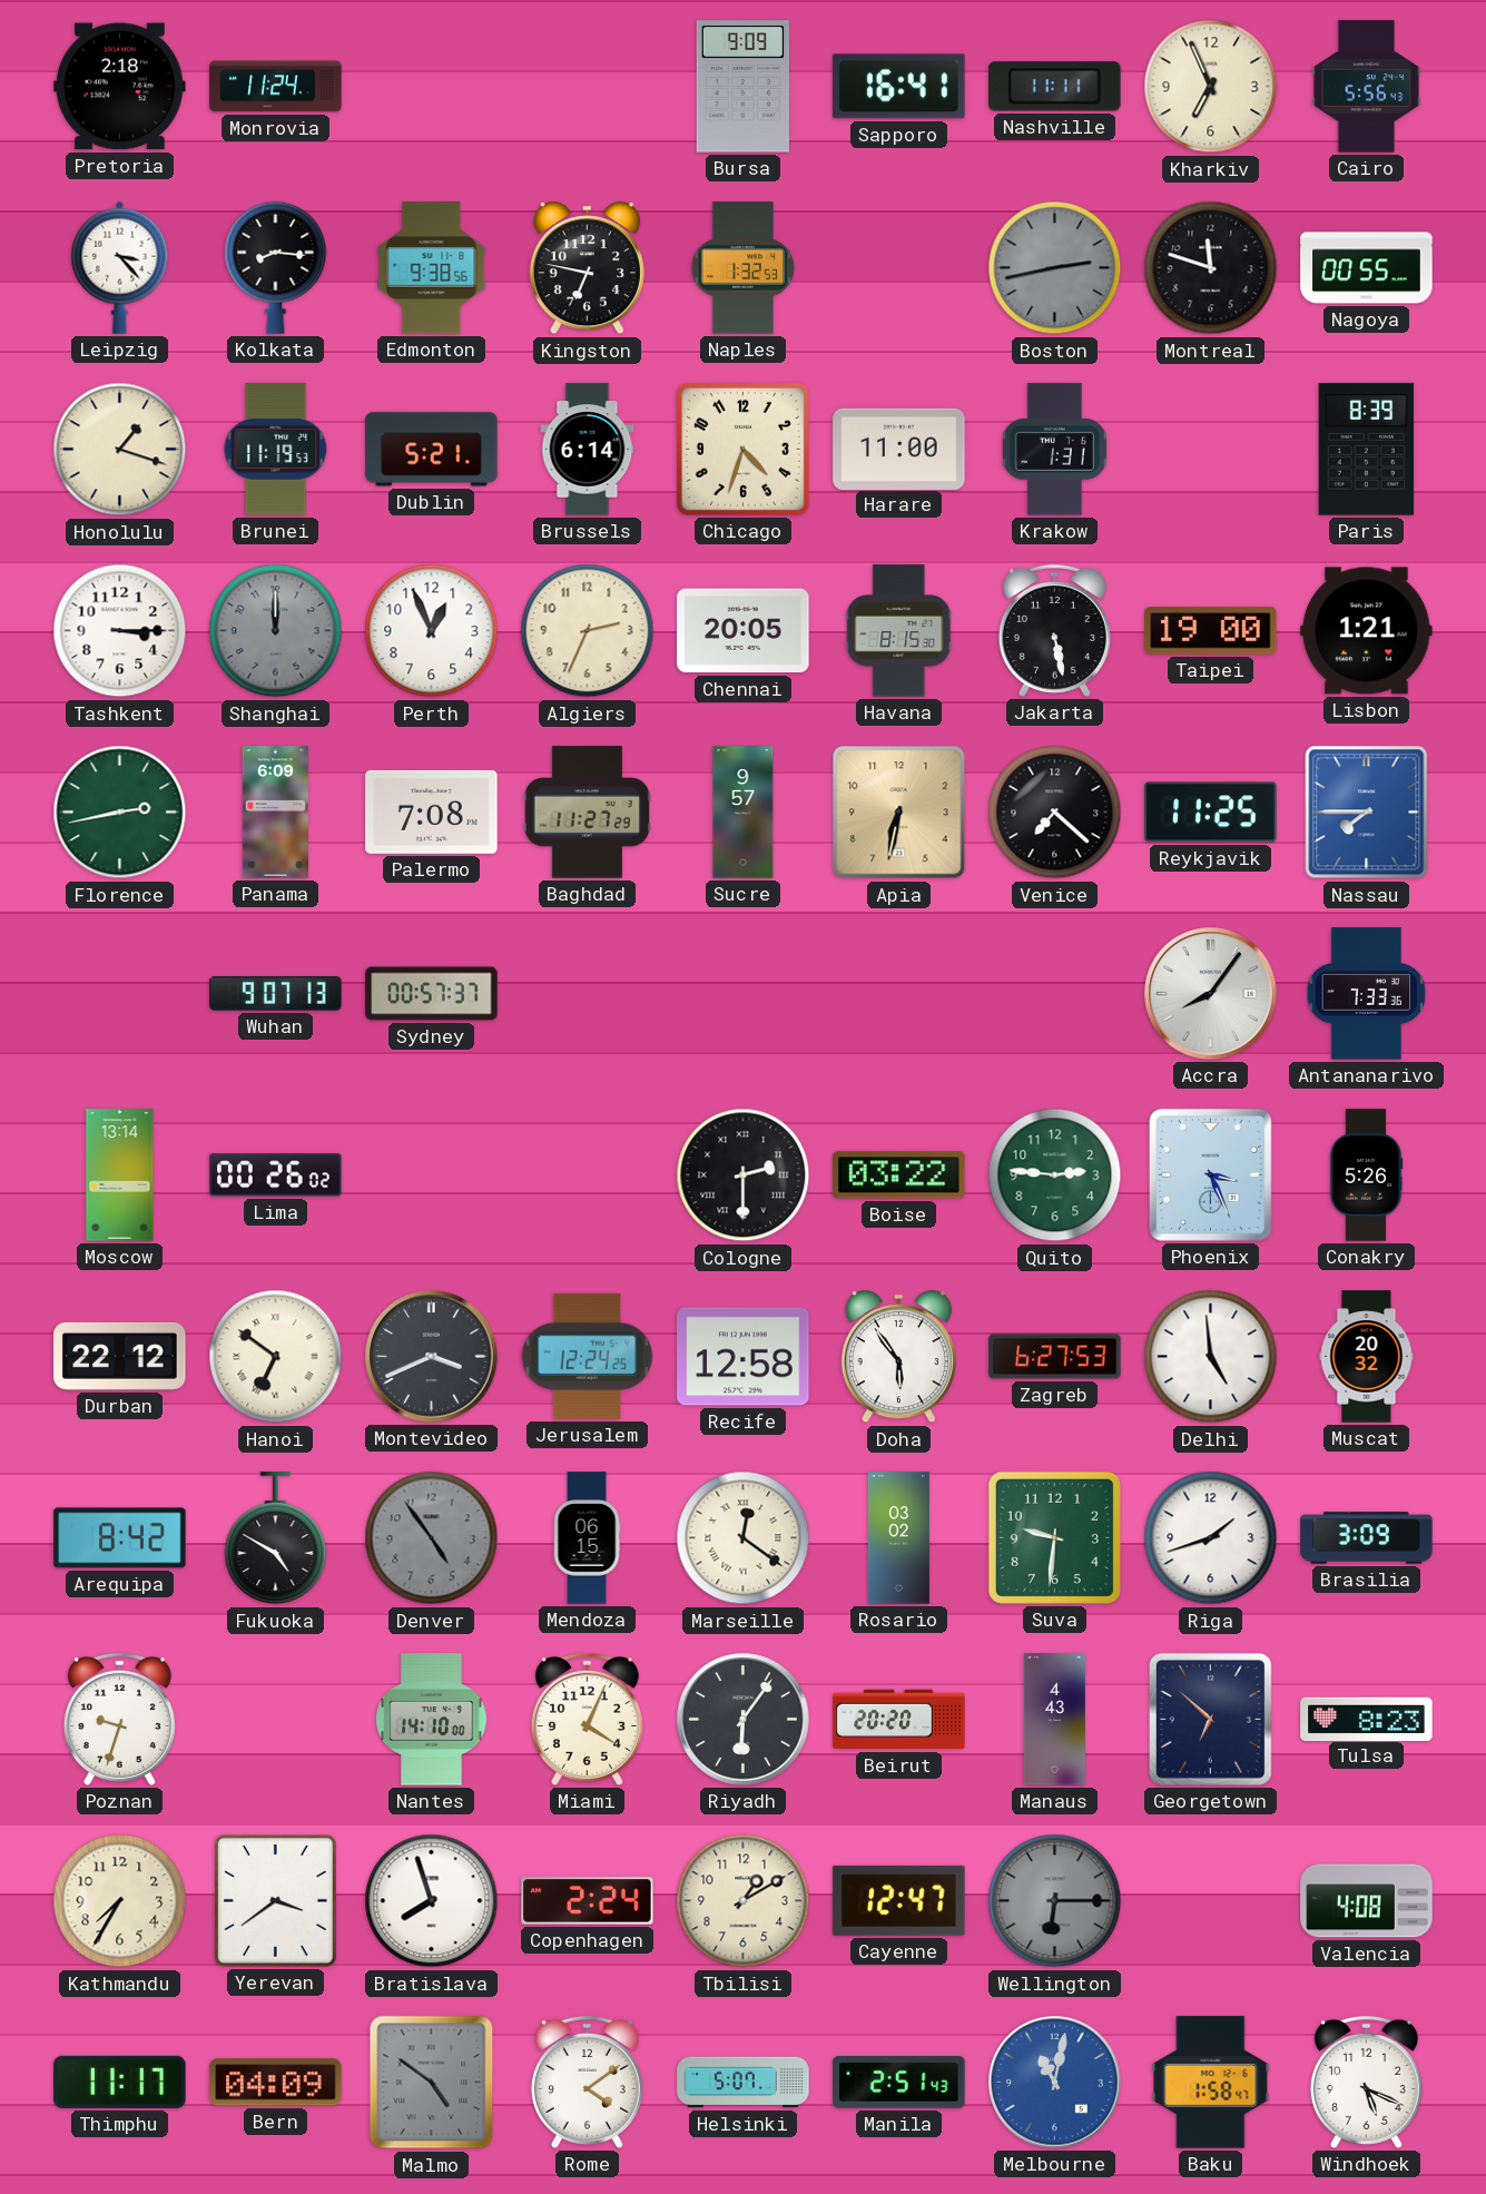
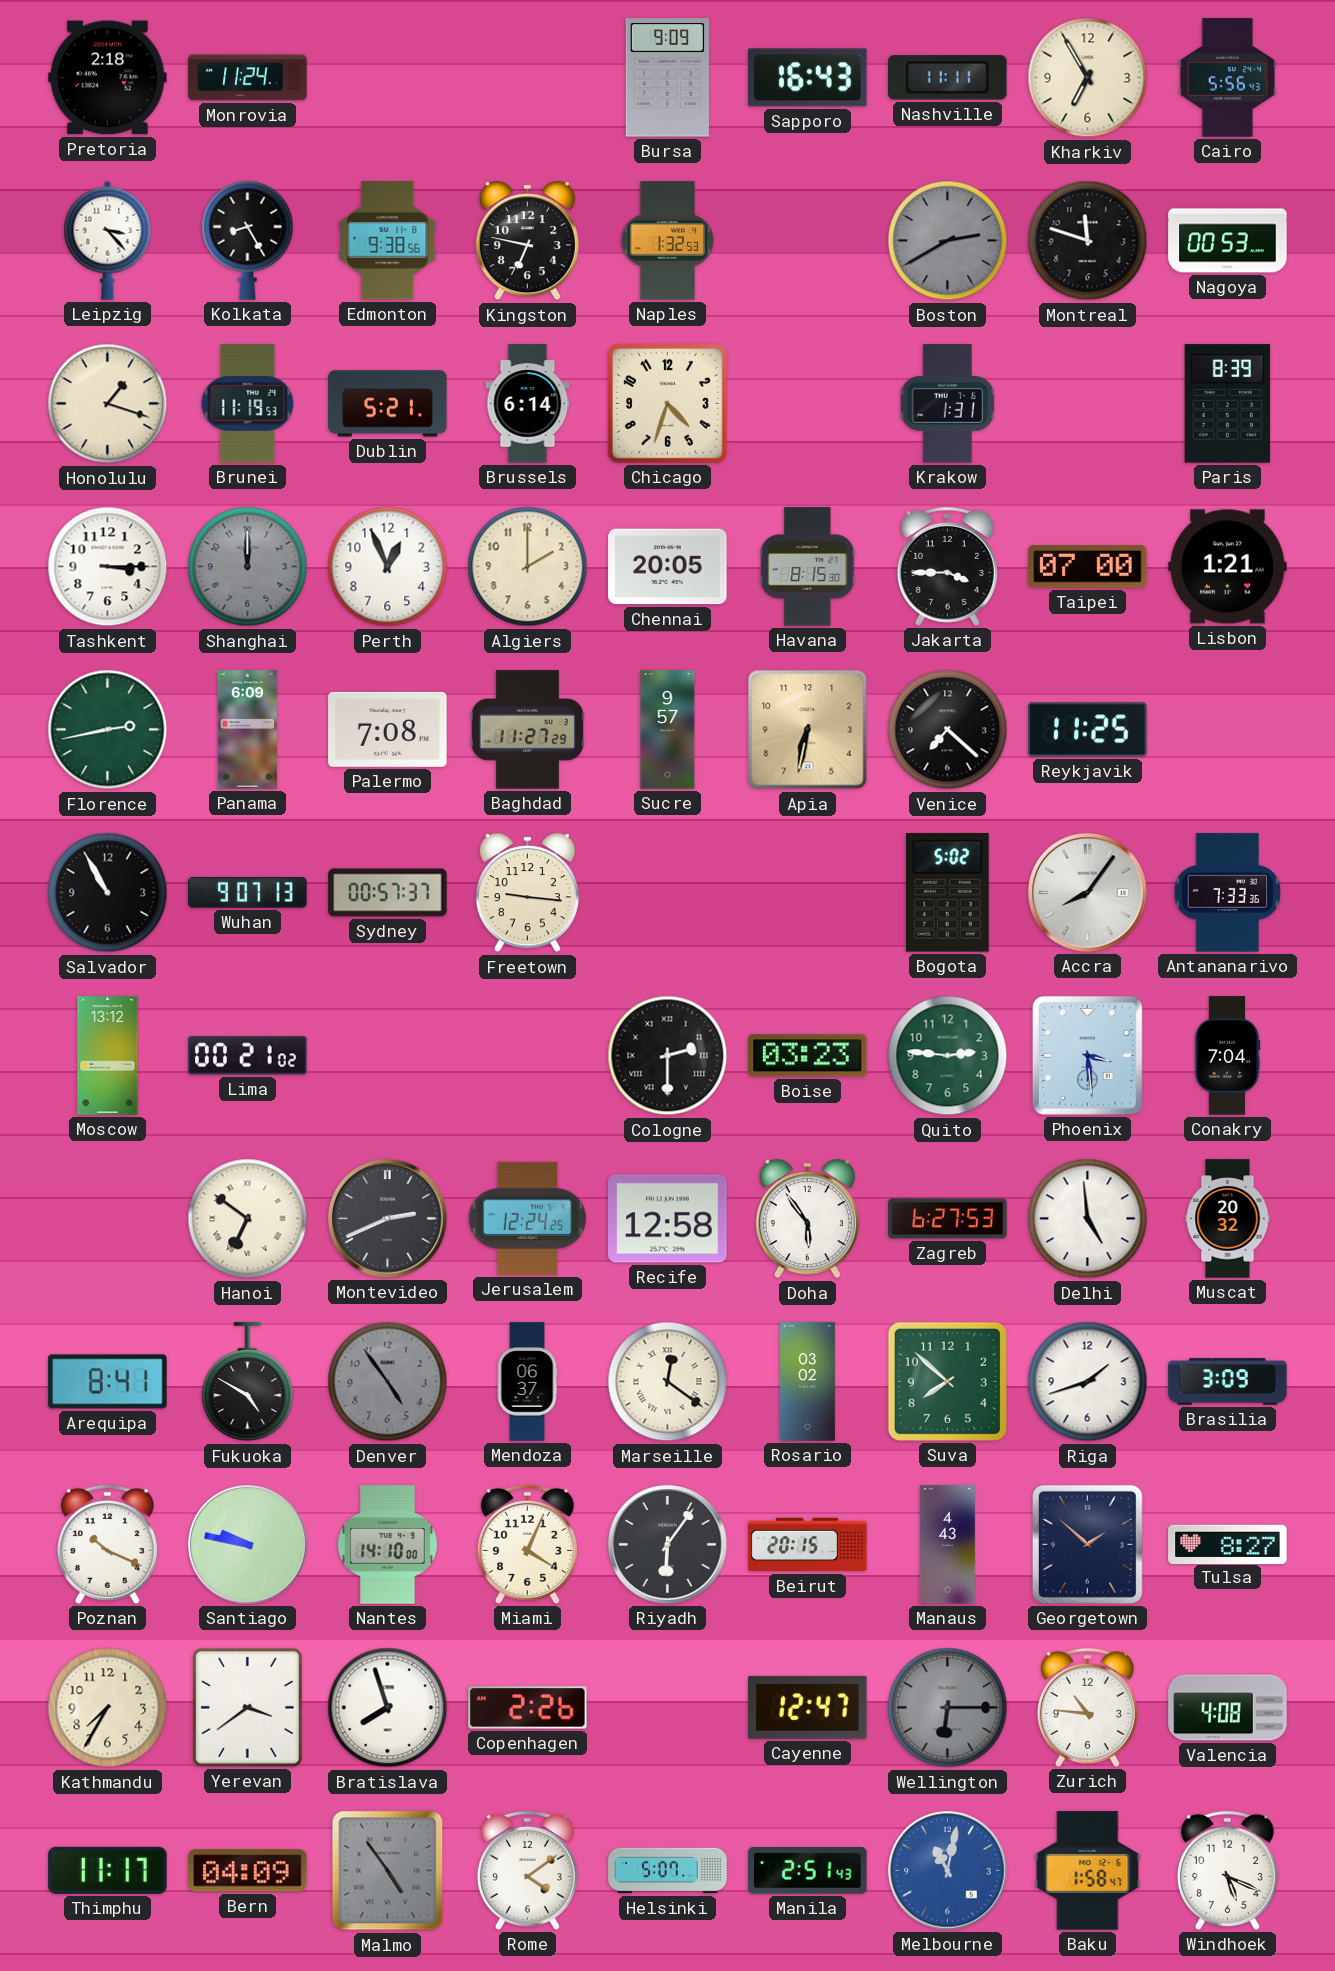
Sapporo: 16:41 -> 16:43
Kharkiv: 6:56 -> 6:55
Kolkata: 8:16 -> 8:25
Boston: 2:43 -> 2:40
Nagoya: 00:55 -> 00:53
Harare: 11:00 -> none
Algiers: 2:34 -> 2:00
Jakarta: 5:28 -> 3:45
Taipei: 19:00 -> 07:00
Nassau: 7:45 -> none
Salvador: none -> 10:55
Freetown: none -> 9:16
Bogota: none -> 5:02
Moscow: 13:14 -> 13:12
Lima: 00:26 -> 00:21
Boise: 03:22 -> 03:23
Phoenix: 3:26 -> 3:29
Conakry: 5:26 -> 7:04
Durban: 22:12 -> none
Montevideo: 3:41 -> 2:41
Arequipa: 8:42 -> 8:41
Mendoza: 06:15 -> 06:37
Suva: 9:31 -> 7:52
Poznan: 9:33 -> 10:19
Santiago: none -> 9:47
Beirut: 20:20 -> 20:15
Georgetown: 6:52 -> 1:52
Tulsa: 8:23 -> 8:27
Copenhagen: 2:24 -> 2:26
Tbilisi: 1:10 -> none
Zurich: none -> 10:46
Malmo: 4:51 -> 4:54
